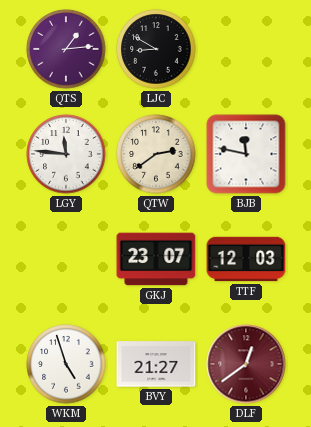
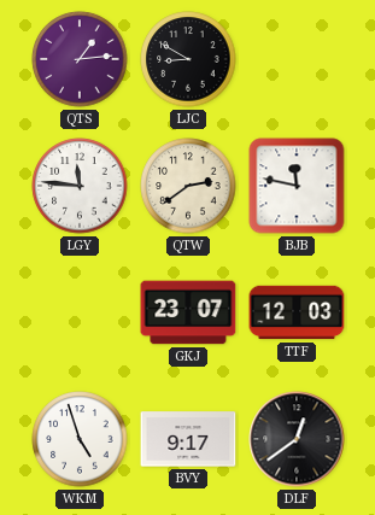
BVY: 21:27 -> 9:17
DLF dial: burgundy -> black
